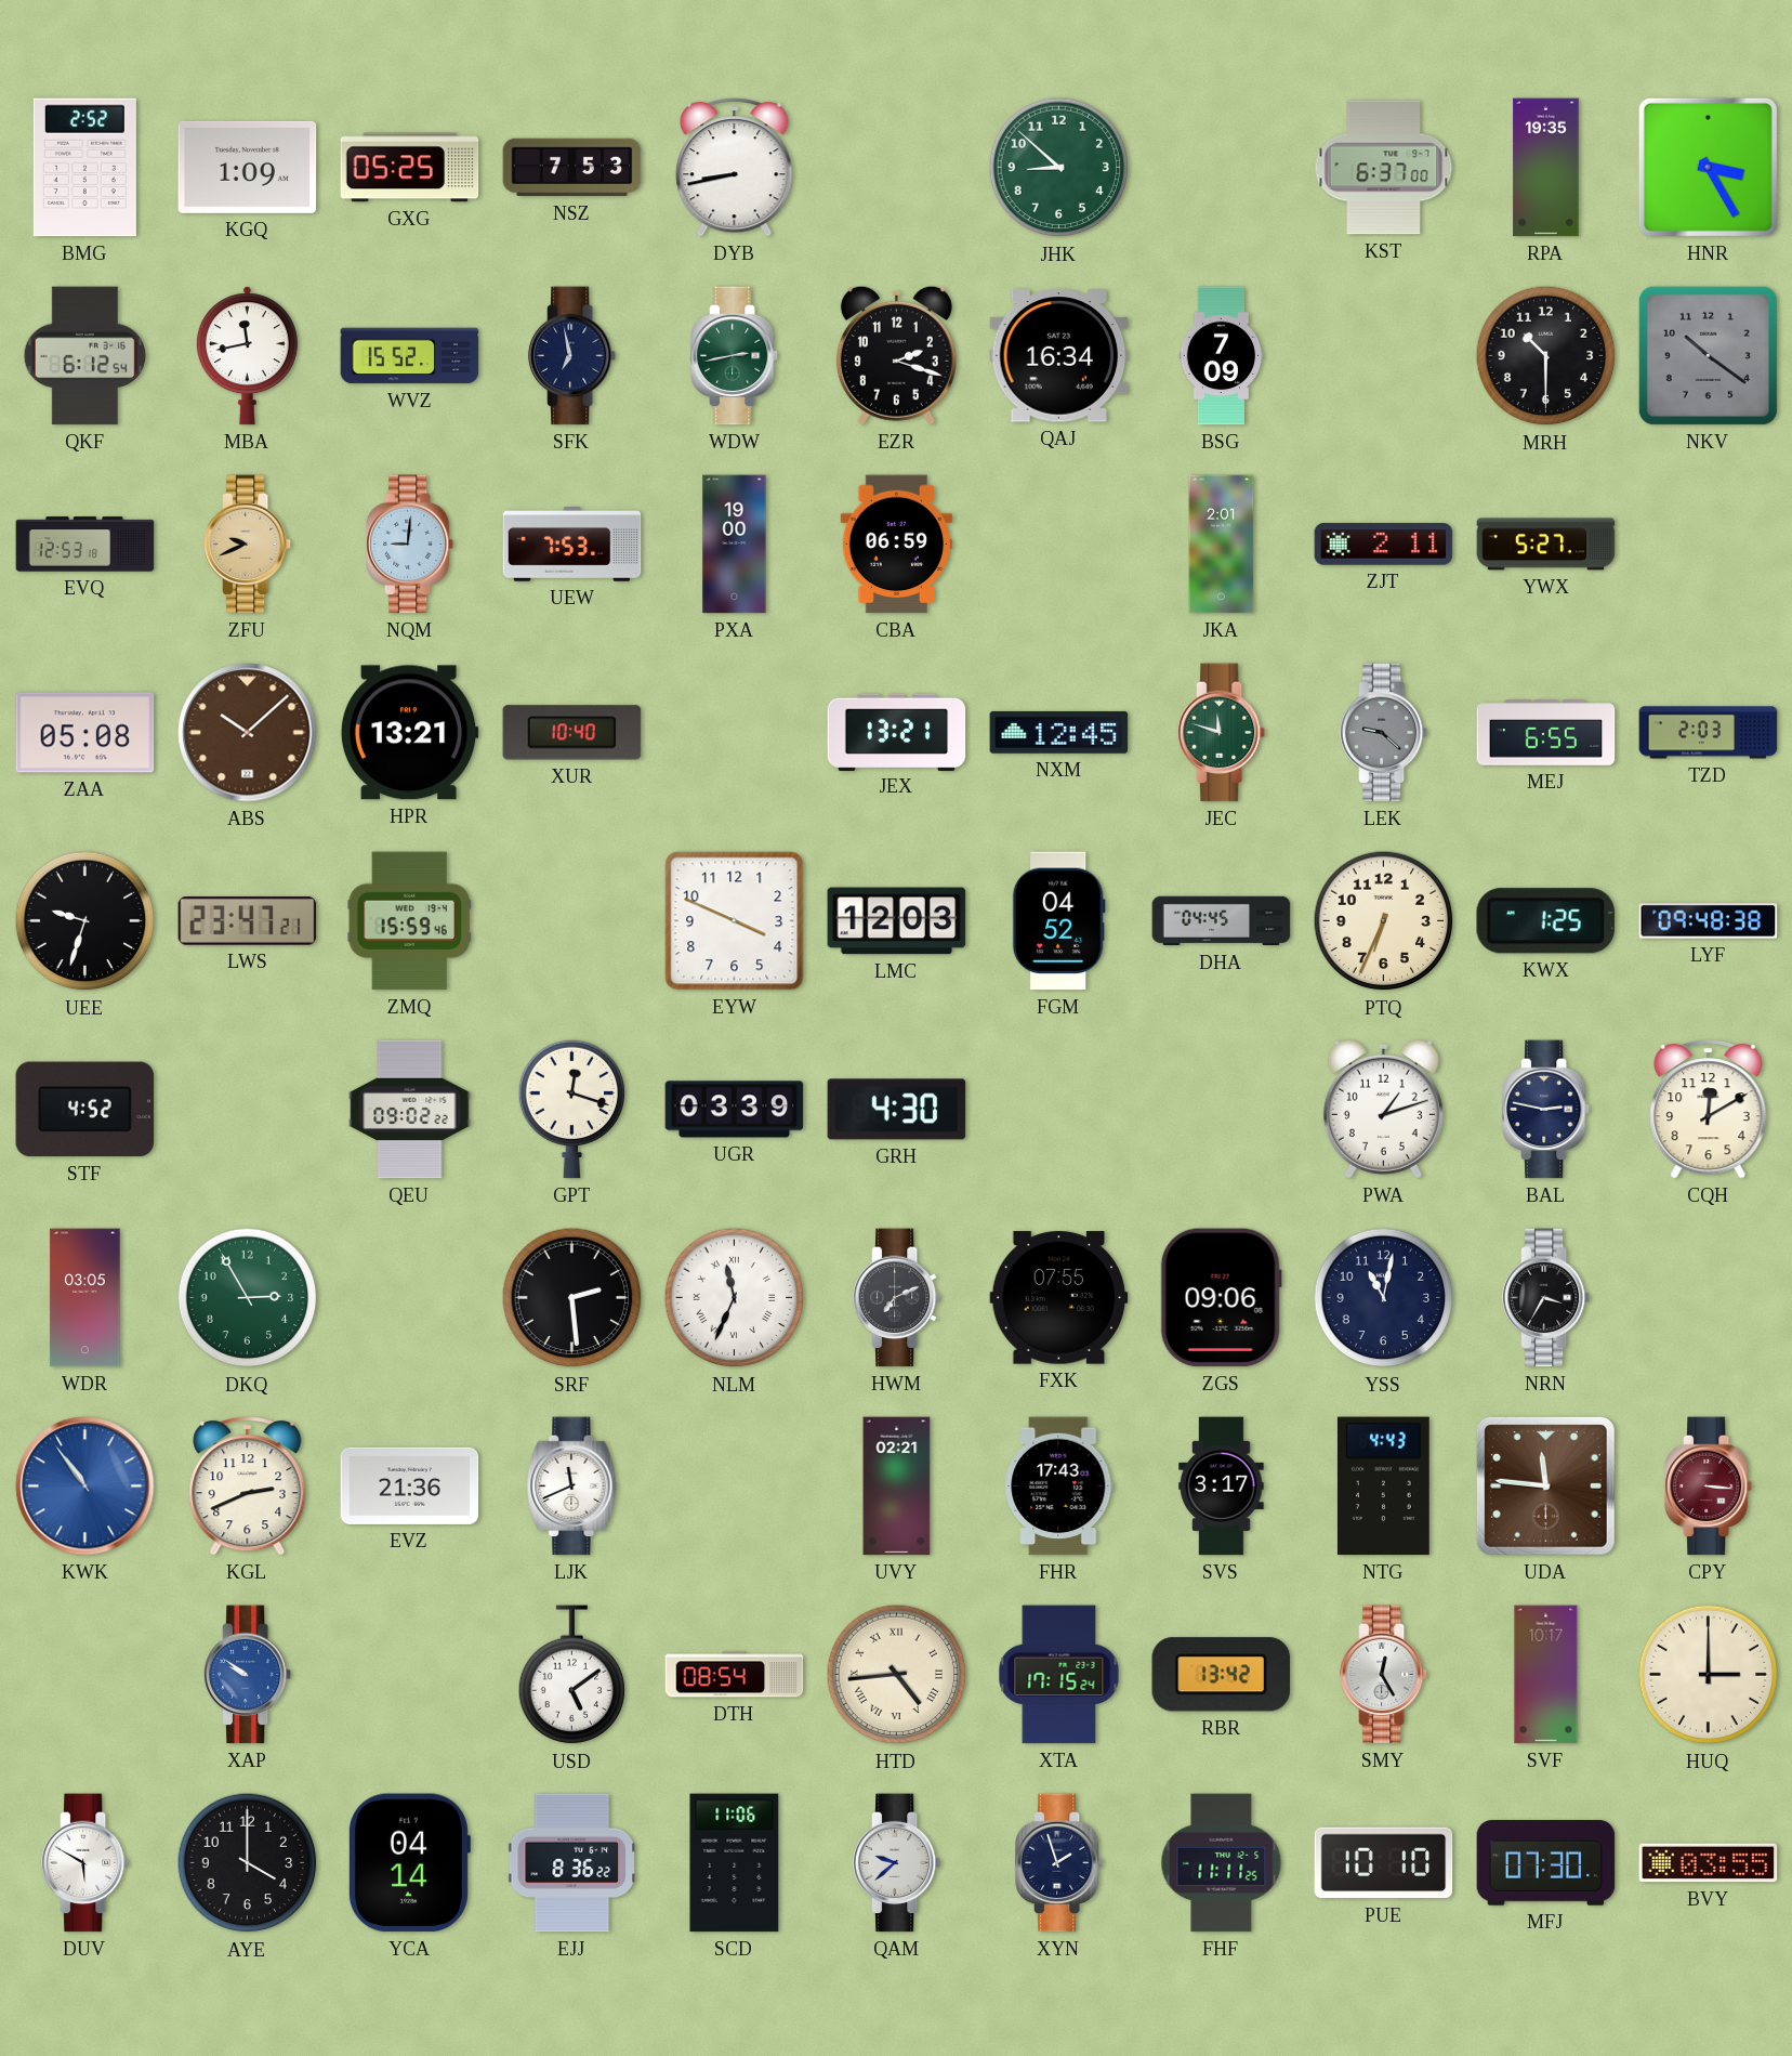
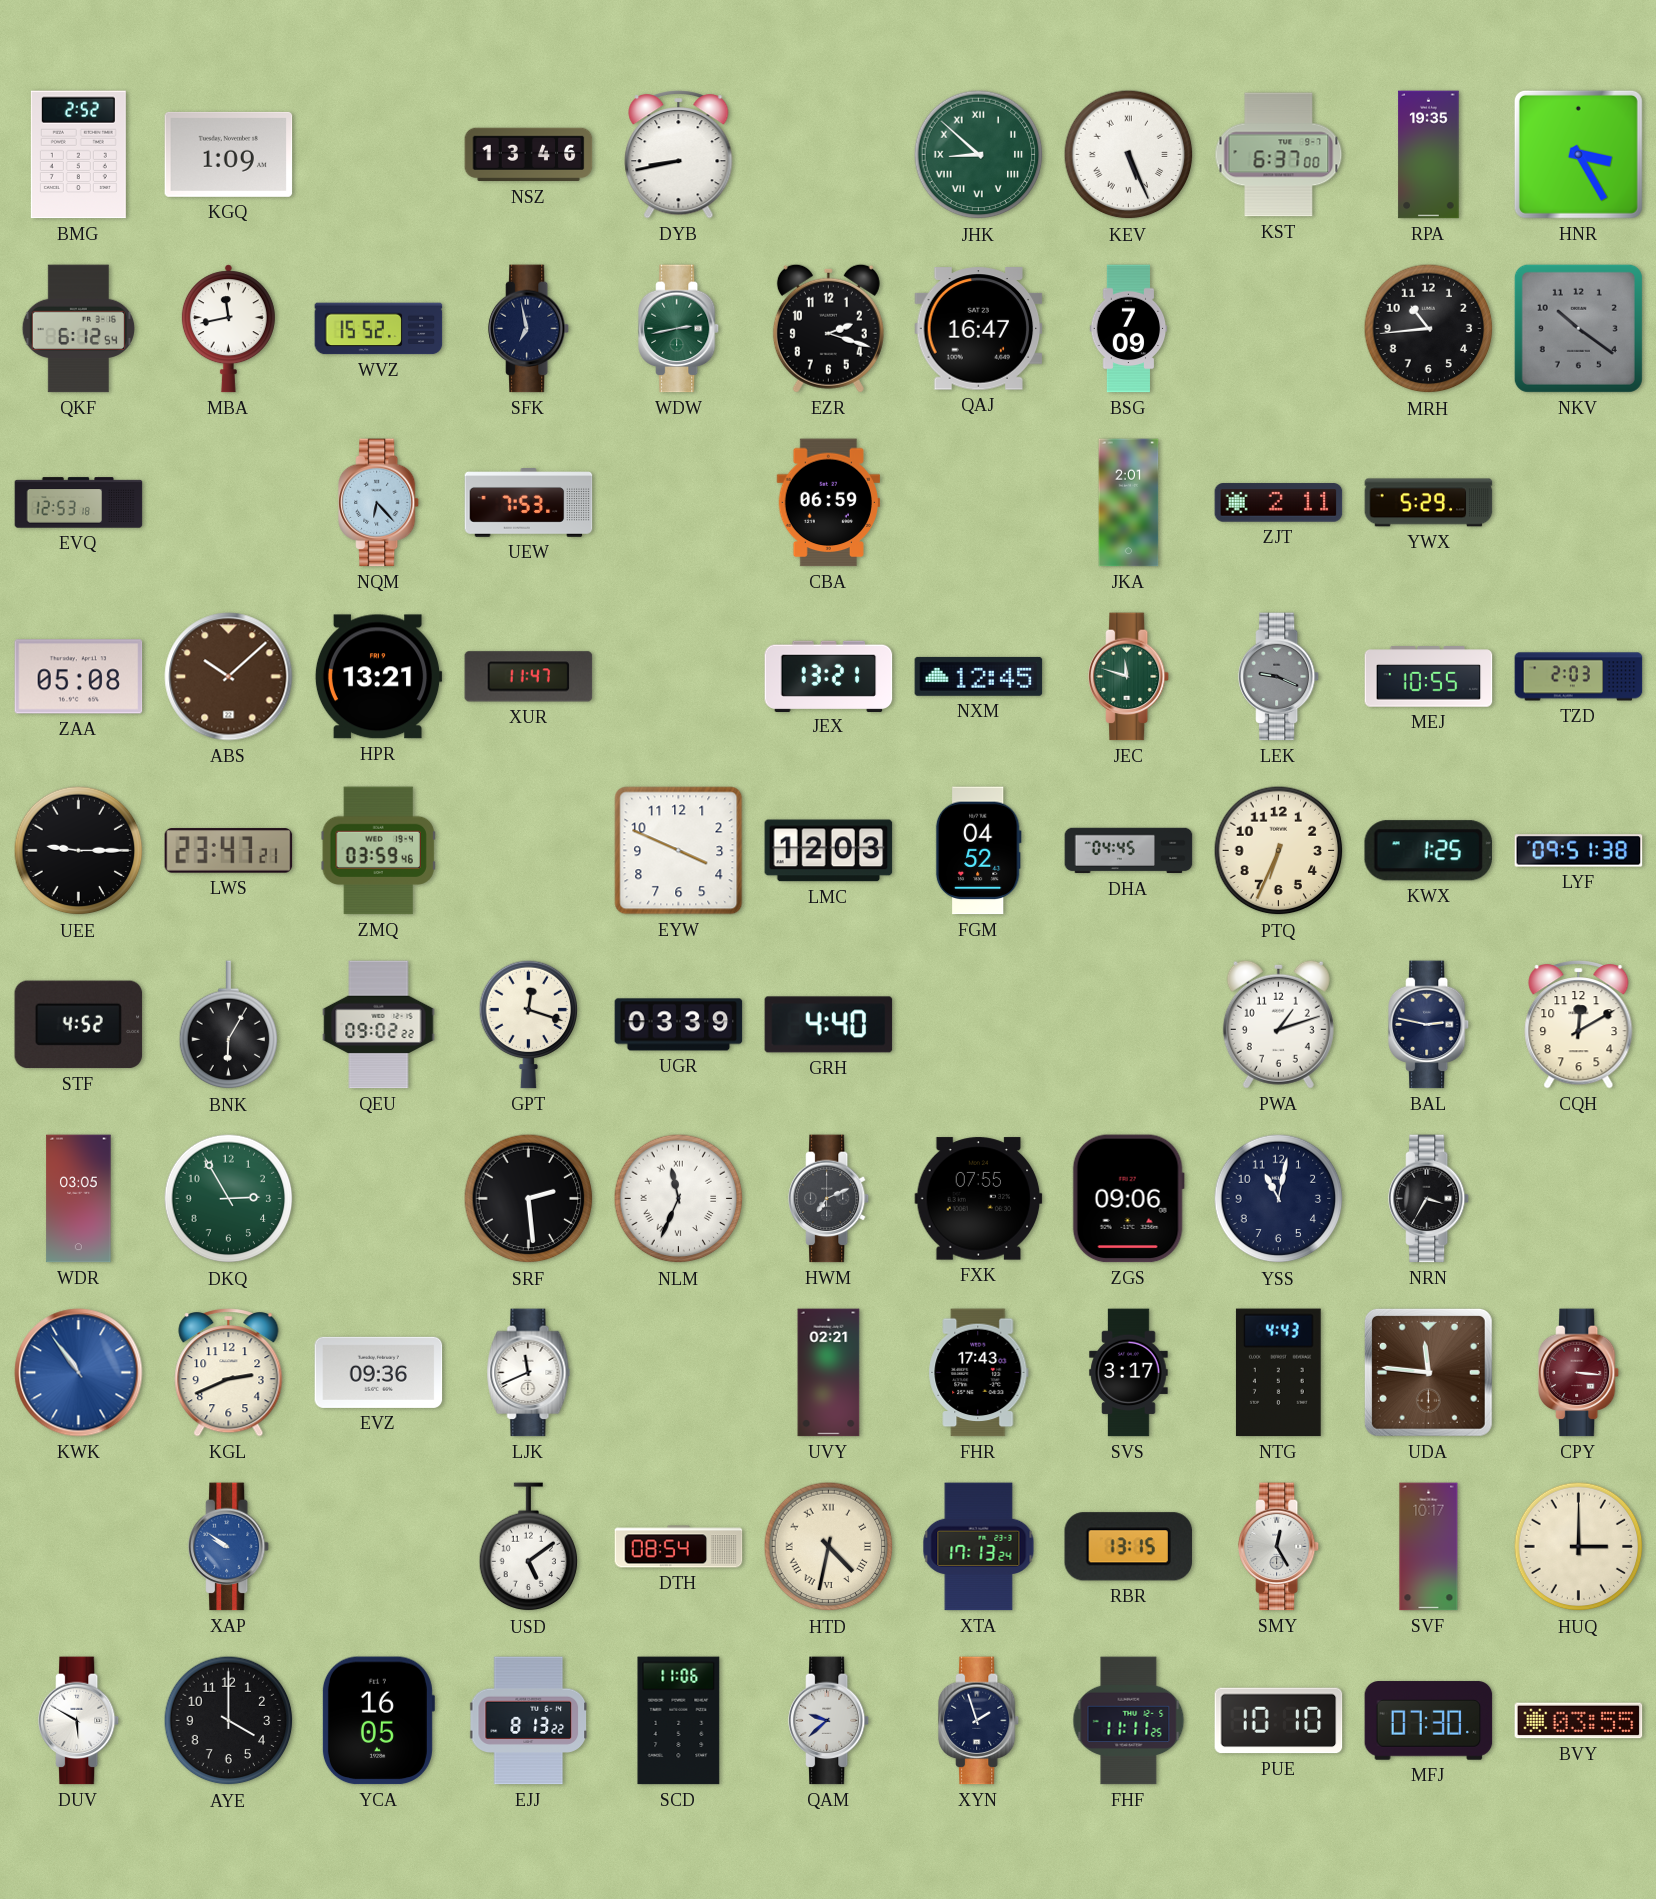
GXG: 05:25 -> none
NSZ: 7:53 -> 13:46
JHK numerals: Arabic -> Roman
KEV: none -> 5:26
QAJ: 16:34 -> 16:47
MRH: 10:30 -> 10:44
ZFU: 9:41 -> none
NQM: 9:01 -> 6:23
PXA: 19:00 -> none
YWX: 5:27 -> 5:29
XUR: 10:40 -> 11:47
LEK: 9:22 -> 9:19
MEJ: 6:55 -> 10:55
UEE: 9:33 -> 9:15
ZMQ: 15:59 -> 03:59
LYF: 09:48 -> 09:51
BNK: none -> 6:05
GRH: 4:30 -> 4:40
EVZ: 21:36 -> 09:36
HTD: 4:44 -> 4:32
XTA: 17:15 -> 17:13
RBR: 13:42 -> 13:15
YCA: 04:14 -> 16:05
EJJ: 8:36 -> 8:13
